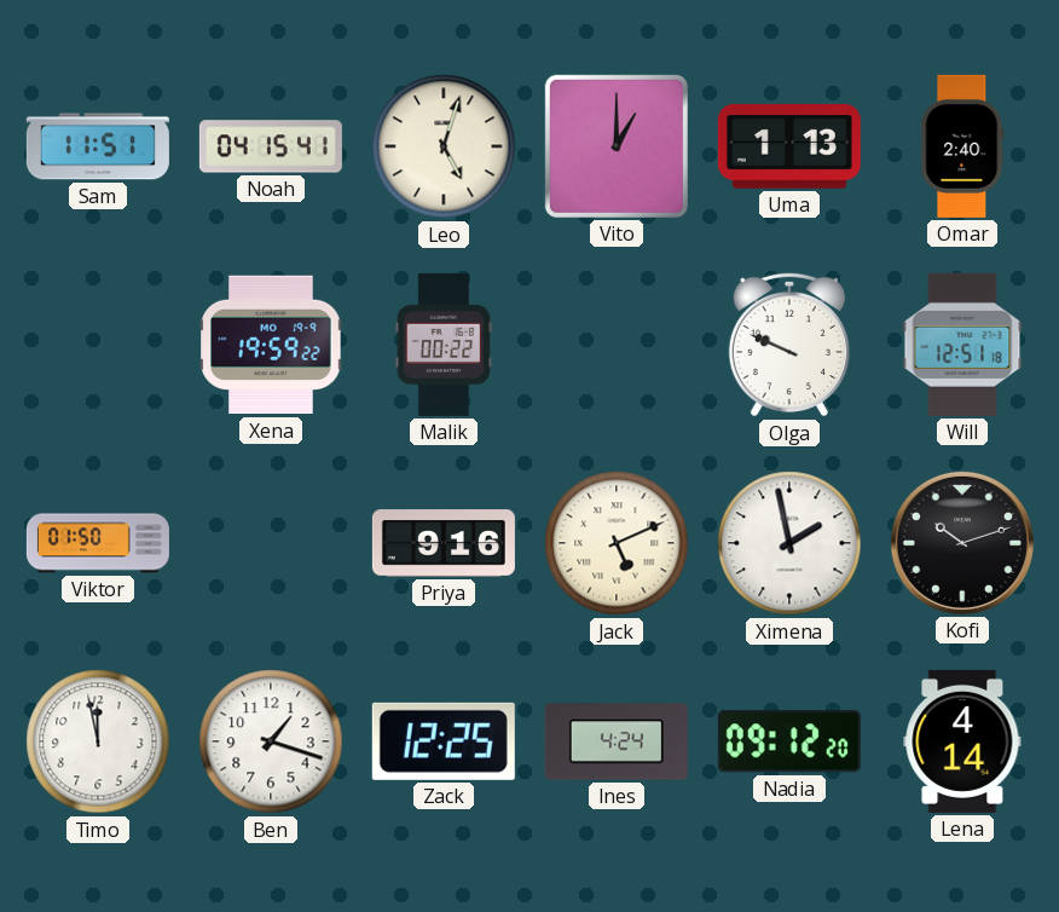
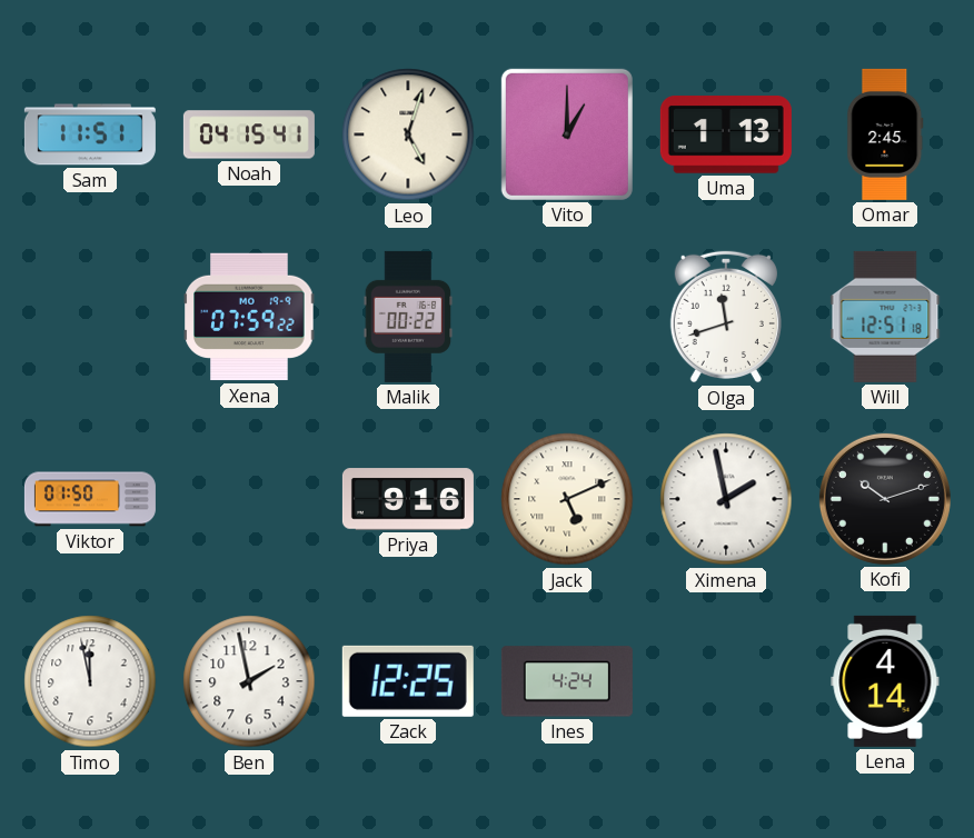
Omar: 2:40 -> 2:45
Xena: 19:59 -> 07:59
Olga: 9:49 -> 11:42
Ben: 1:18 -> 1:58
Nadia: 09:12 -> none
